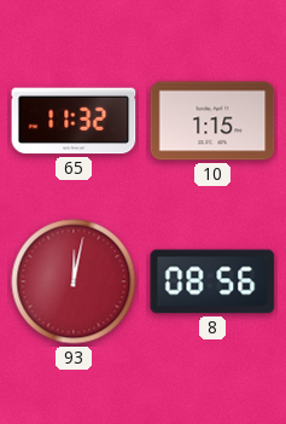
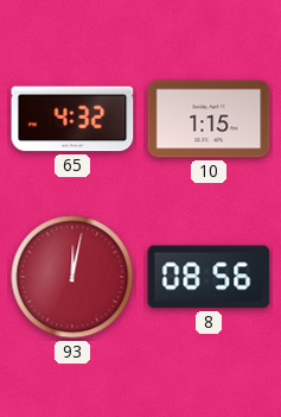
65: 11:32 -> 4:32
